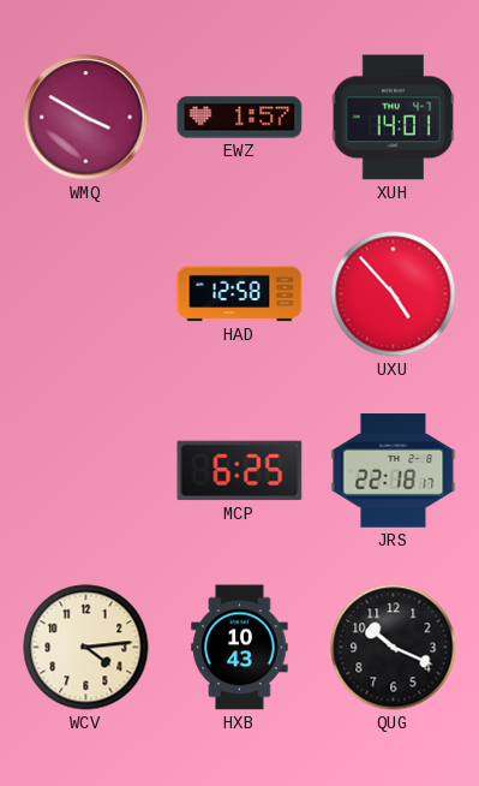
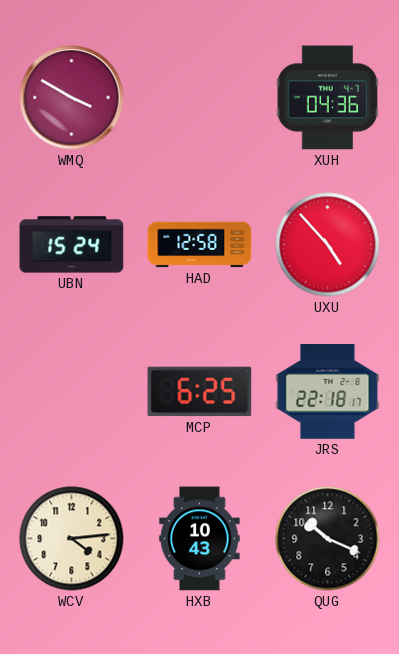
EWZ: 1:57 -> none
XUH: 14:01 -> 04:36
UBN: none -> 15:24
